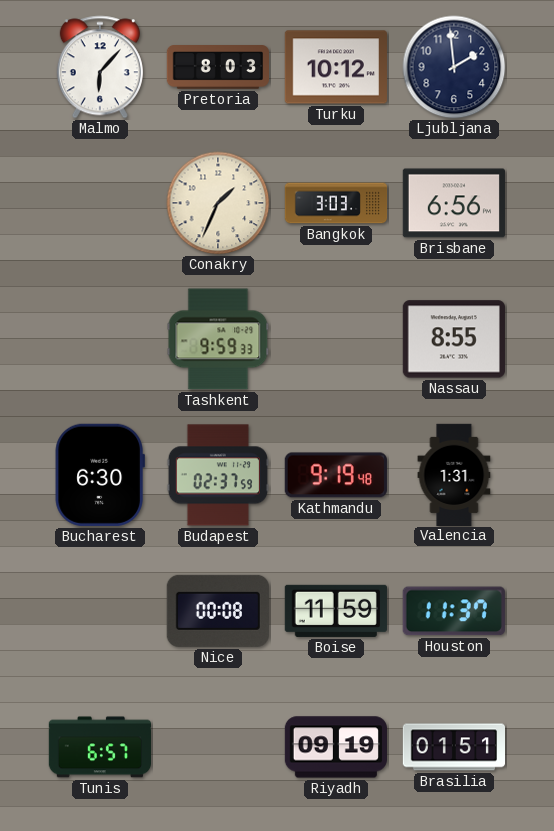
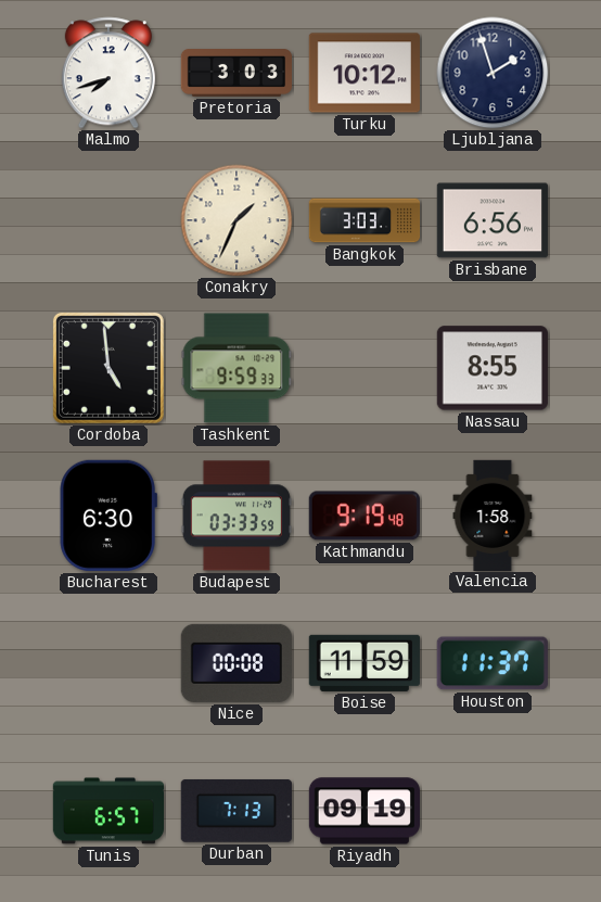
Malmo: 6:07 -> 7:42
Pretoria: 8:03 -> 3:03
Ljubljana: 1:59 -> 1:57
Cordoba: none -> 4:59
Budapest: 02:37 -> 03:33
Valencia: 1:31 -> 1:58
Durban: none -> 7:13
Brasilia: 01:51 -> none
